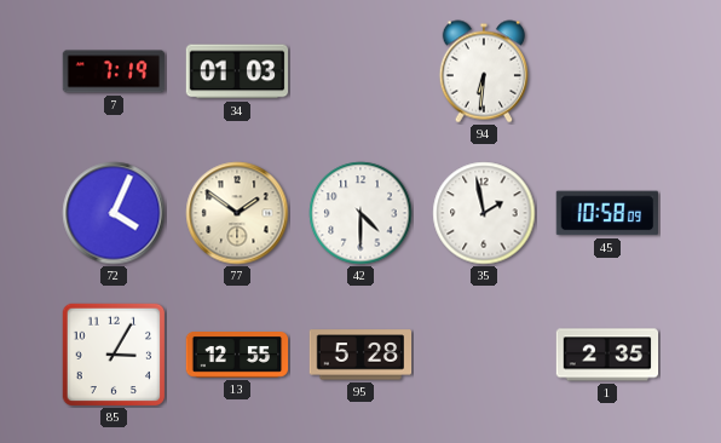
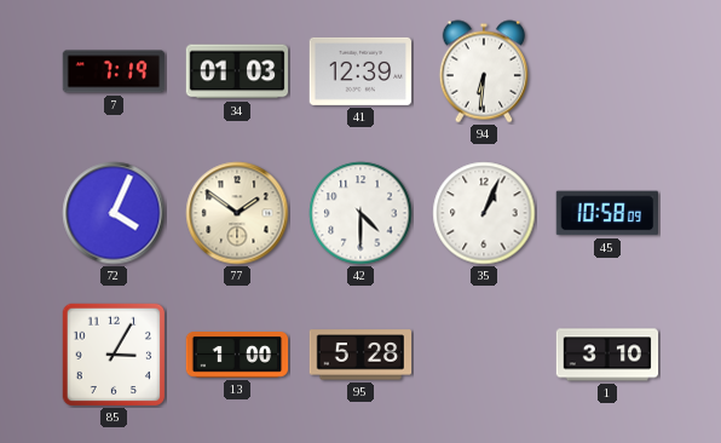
41: none -> 12:39
35: 1:58 -> 1:04
13: 12:55 -> 1:00
1: 2:35 -> 3:10
